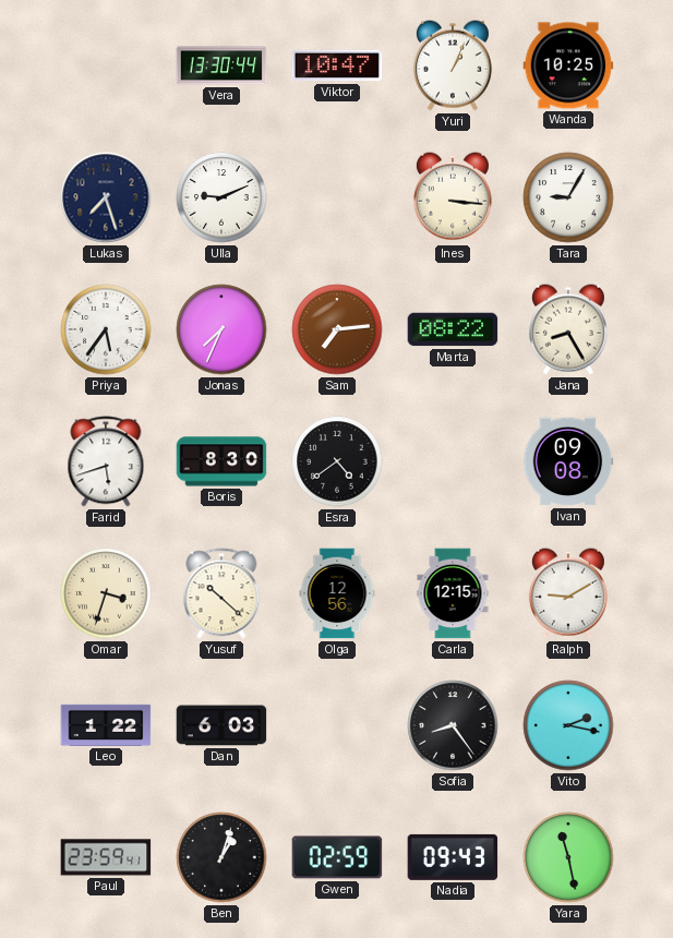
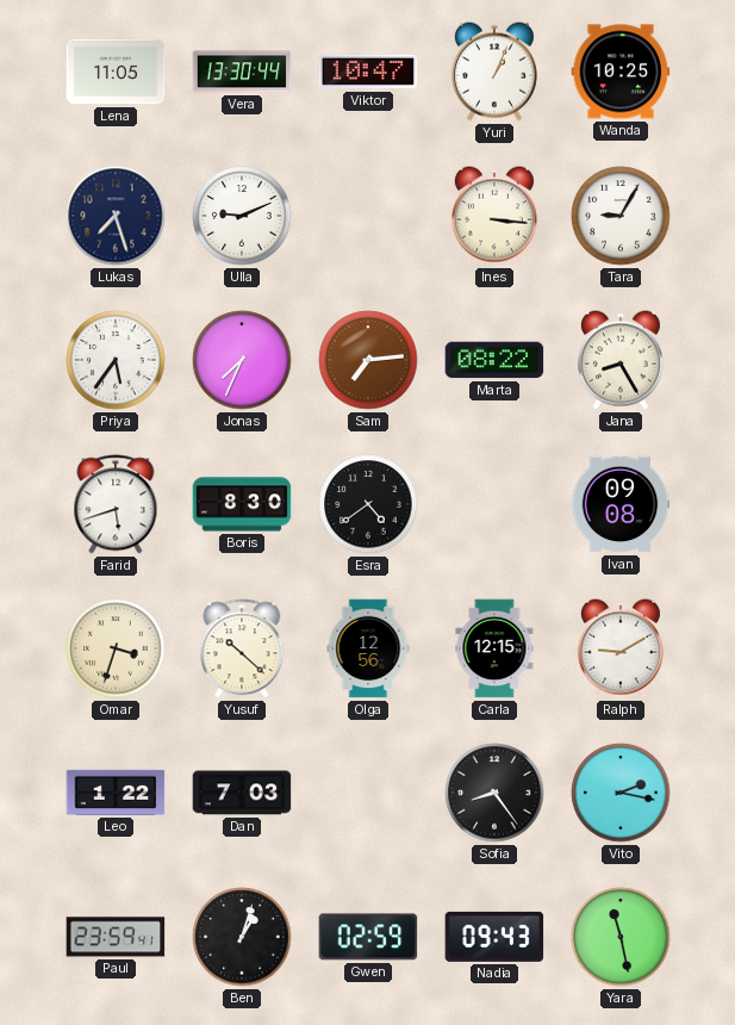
Lena: none -> 11:05
Dan: 6:03 -> 7:03
